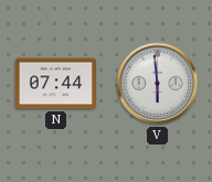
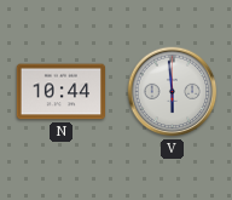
N: 07:44 -> 10:44
